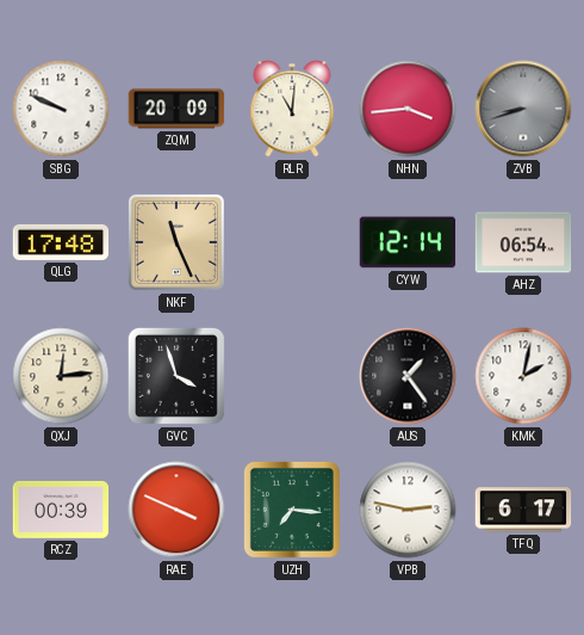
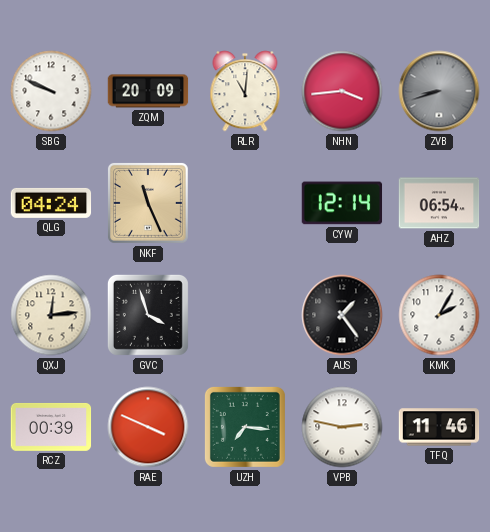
QLG: 17:48 -> 04:24
KMK: 2:02 -> 2:05
TFQ: 6:17 -> 11:46
